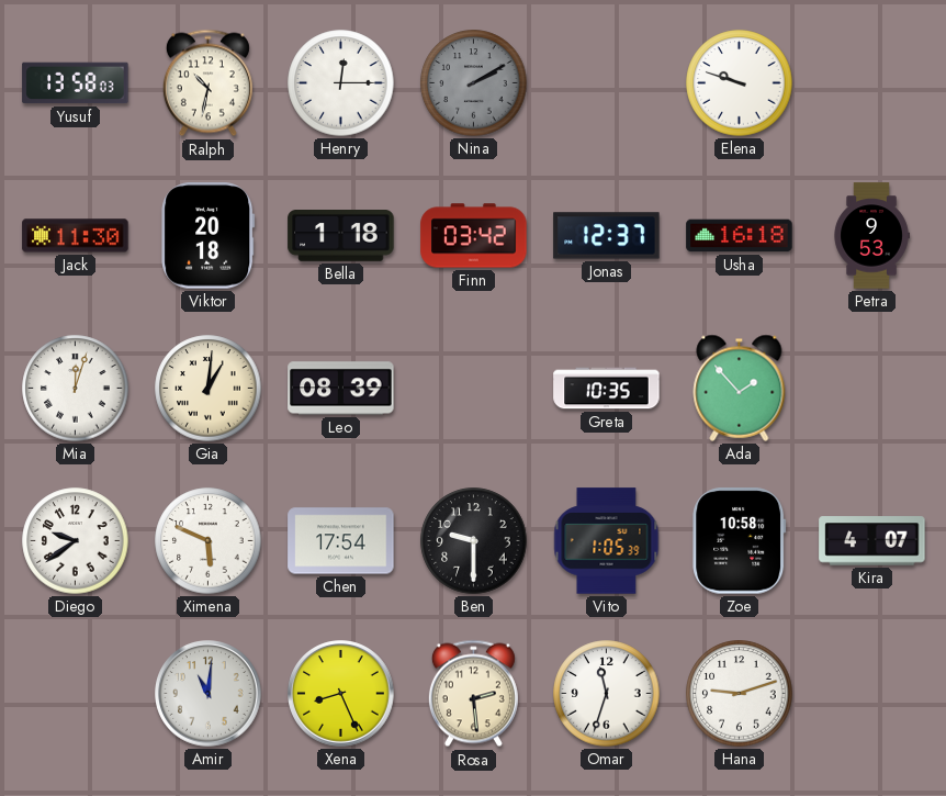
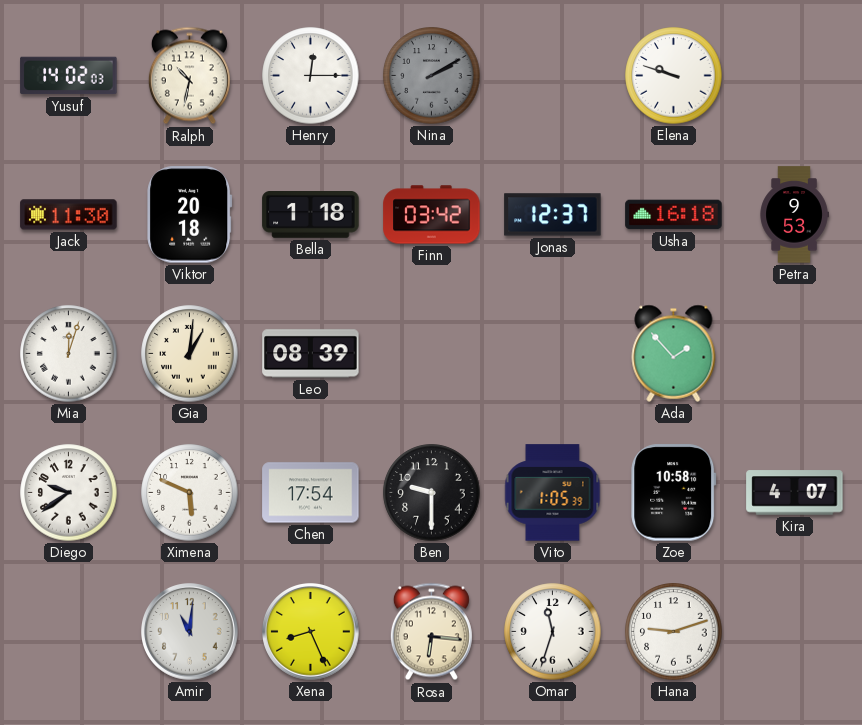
Yusuf: 13:58 -> 14:02
Greta: 10:35 -> none
Rosa: 2:29 -> 6:16
